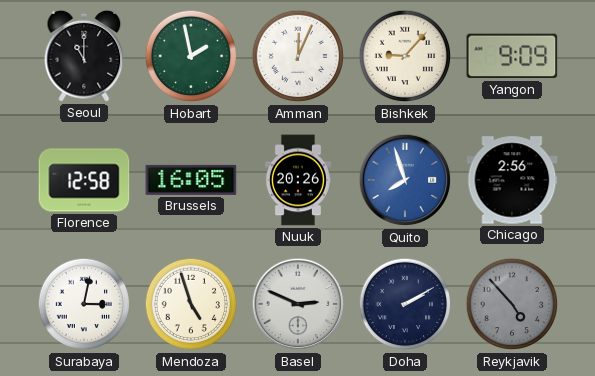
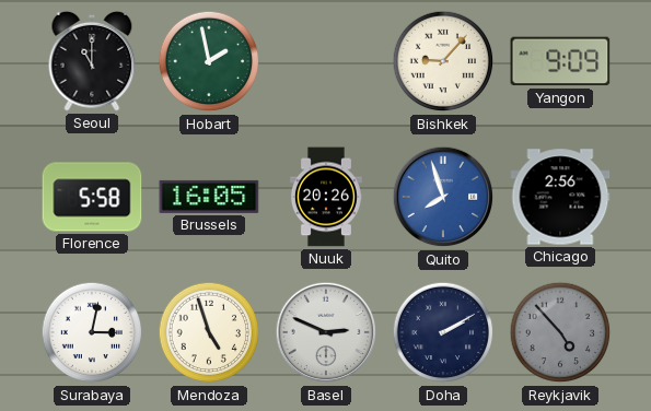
Amman: 12:04 -> none
Florence: 12:58 -> 5:58
